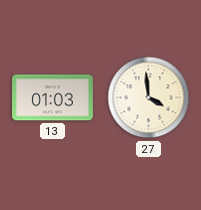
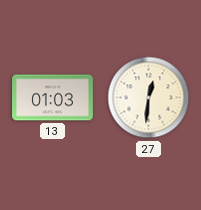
27: 3:59 -> 12:31
